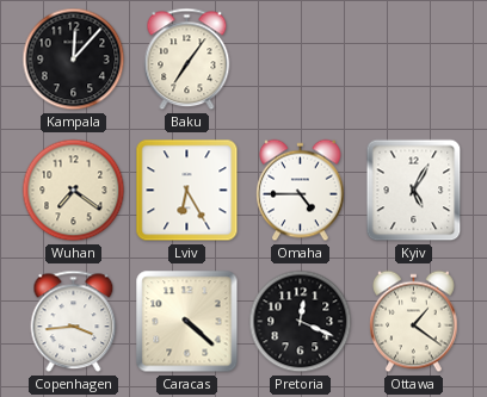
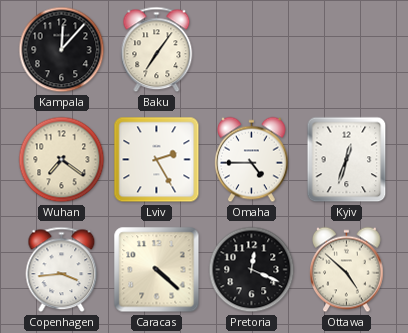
Lviv: 6:25 -> 2:25
Kyiv: 5:05 -> 12:33
Ottawa: 1:21 -> 4:52
